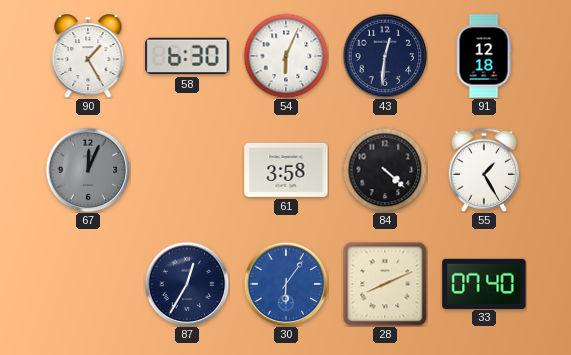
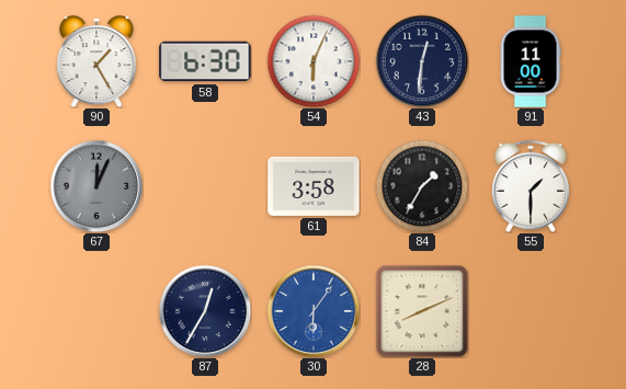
91: 12:18 -> 11:00
84: 4:22 -> 1:35
55: 1:25 -> 1:30
33: 07:40 -> none
